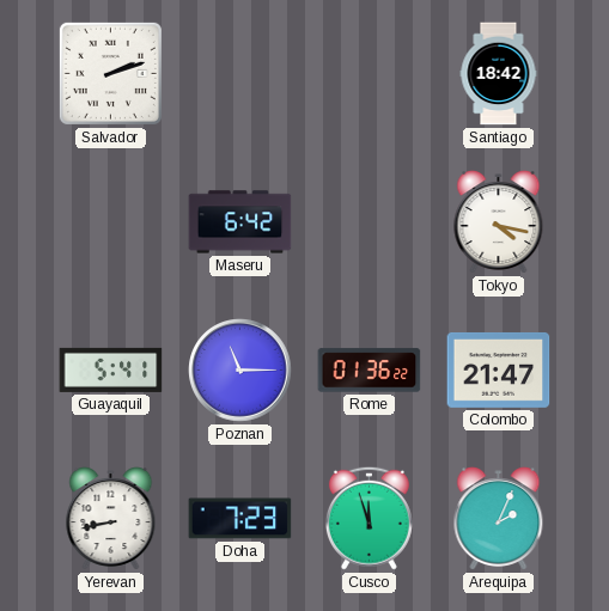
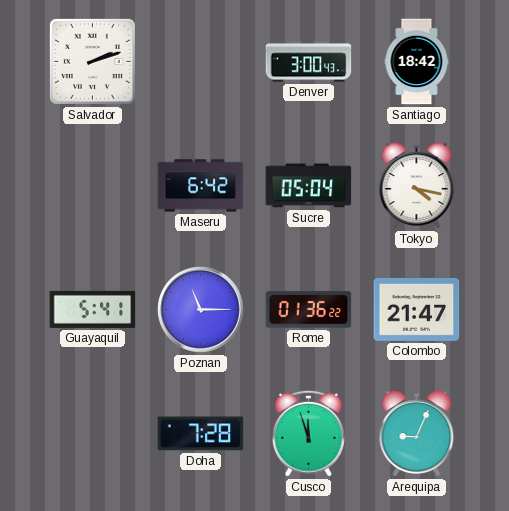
Denver: none -> 3:00
Sucre: none -> 05:04
Yerevan: 8:43 -> none
Doha: 7:23 -> 7:28
Arequipa: 2:04 -> 9:04
